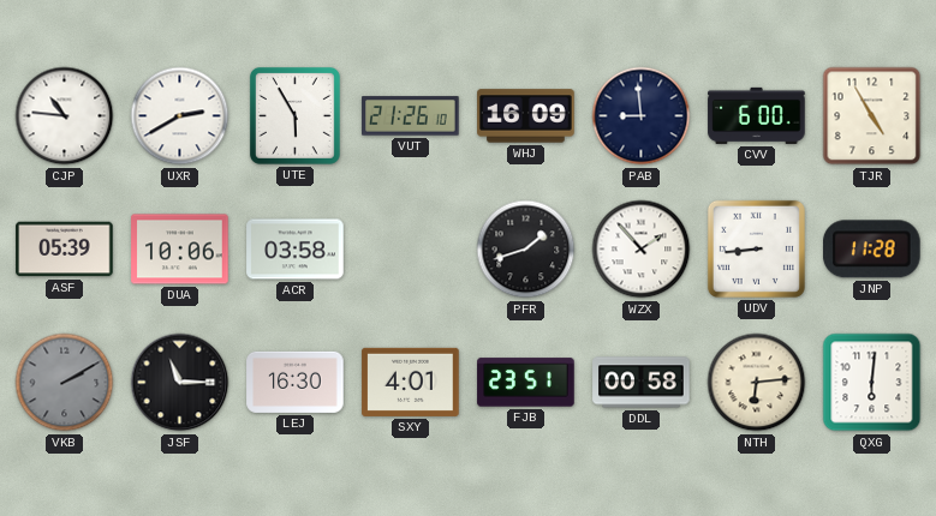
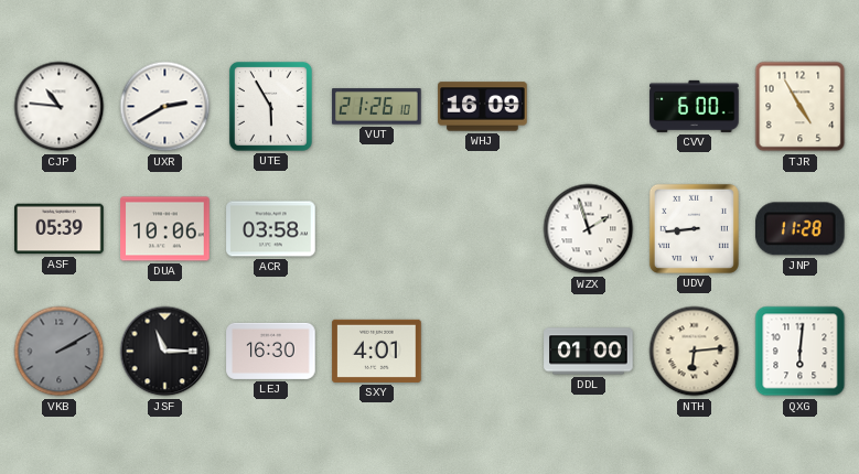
PAB: 8:59 -> none
PFR: 1:42 -> none
WZX: 1:53 -> 1:57
FJB: 23:51 -> none
DDL: 00:58 -> 01:00
